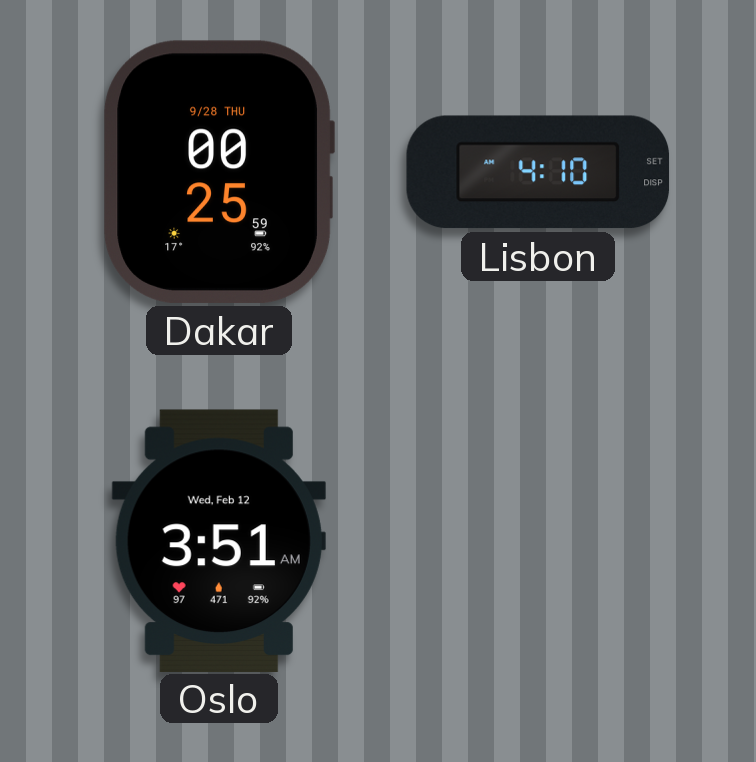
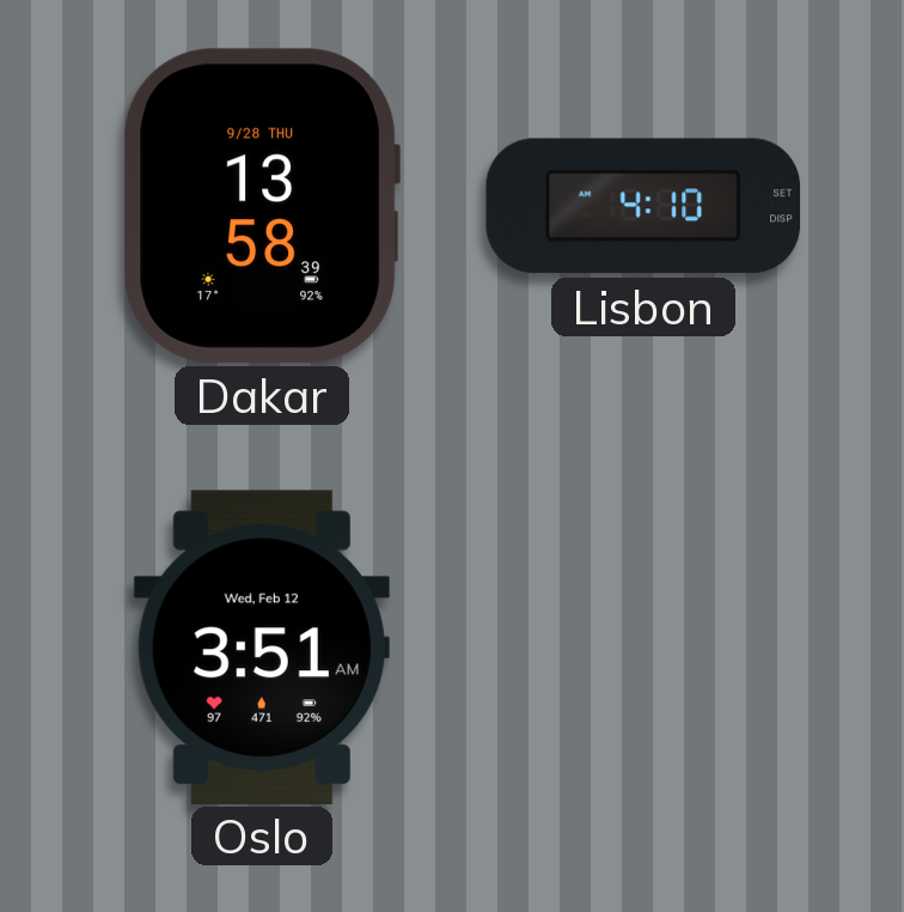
Dakar: 00:25 -> 13:58
